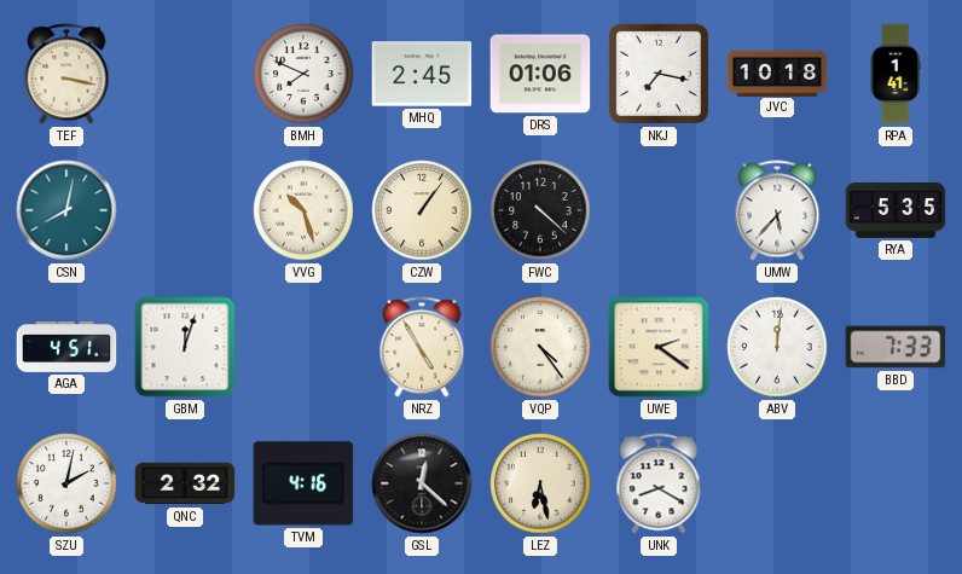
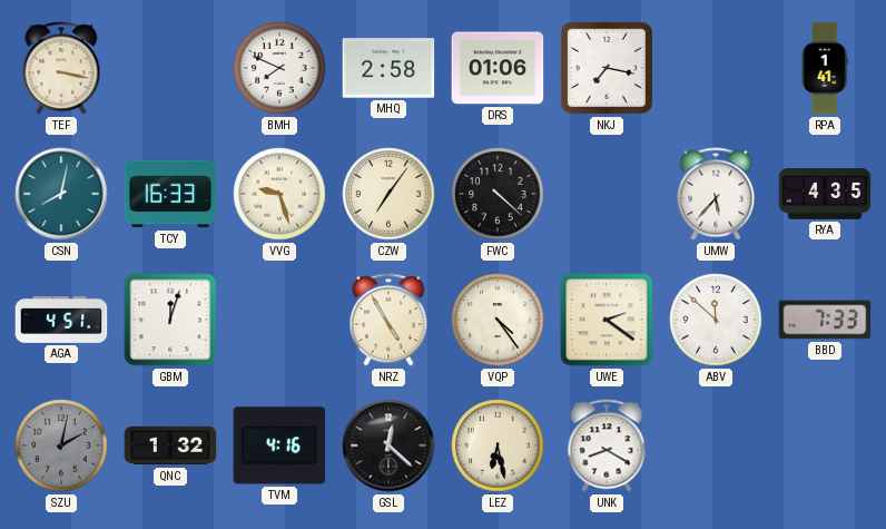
MHQ: 2:45 -> 2:58
JVC: 10:18 -> none
TCY: none -> 16:33
VVG: 10:27 -> 9:27
CZW: 1:06 -> 7:06
RYA: 5:35 -> 4:35
ABV: 12:01 -> 11:52
SZU dial: white -> grey
QNC: 2:32 -> 1:32
